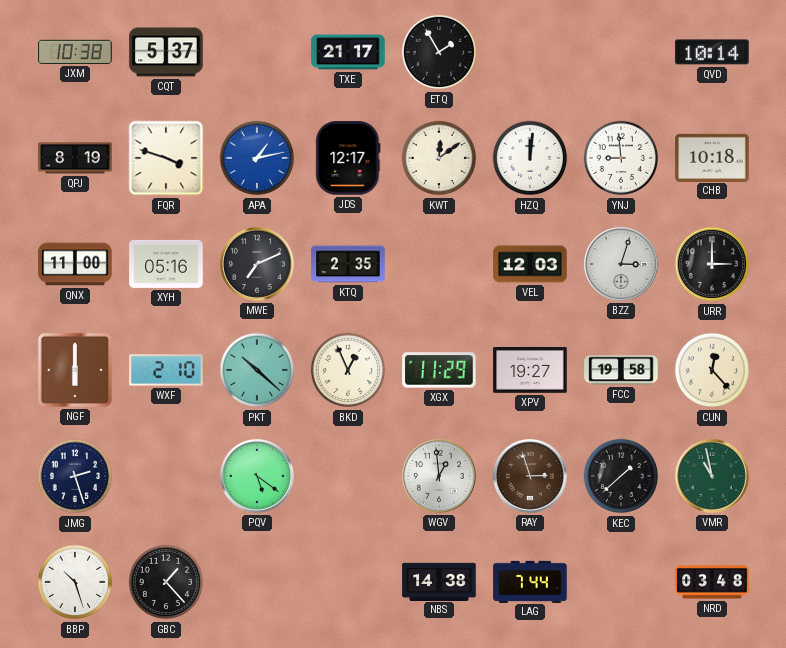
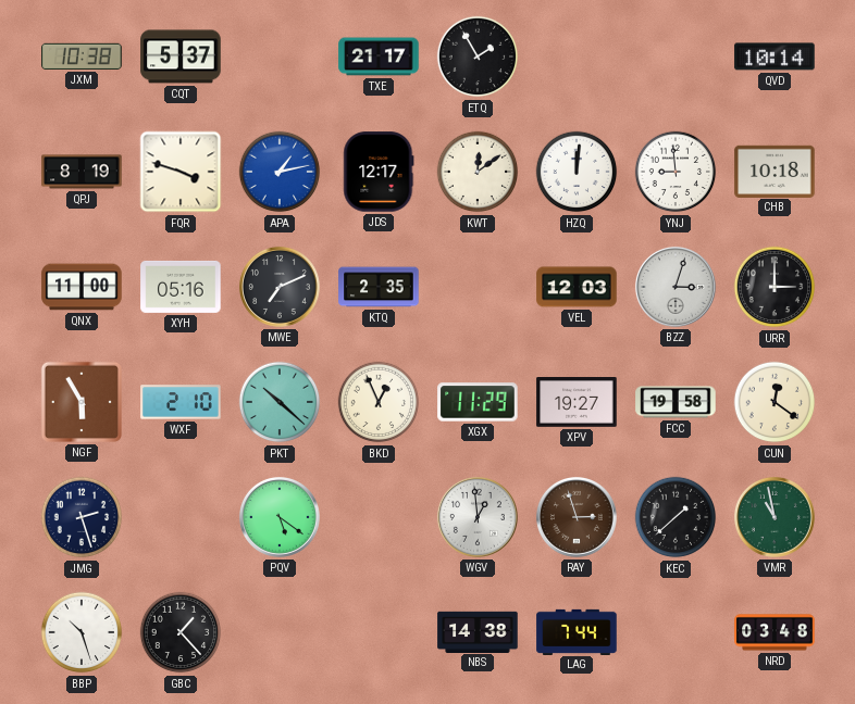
NGF: 6:00 -> 5:55
CUN: 12:23 -> 12:21
